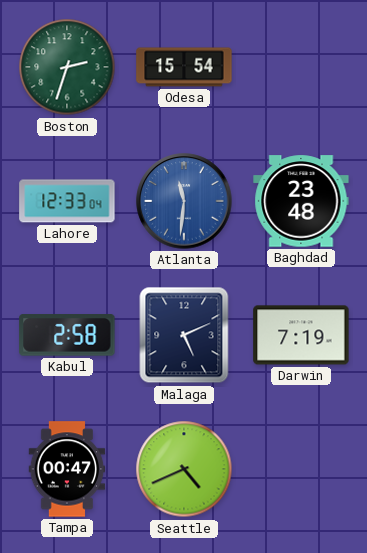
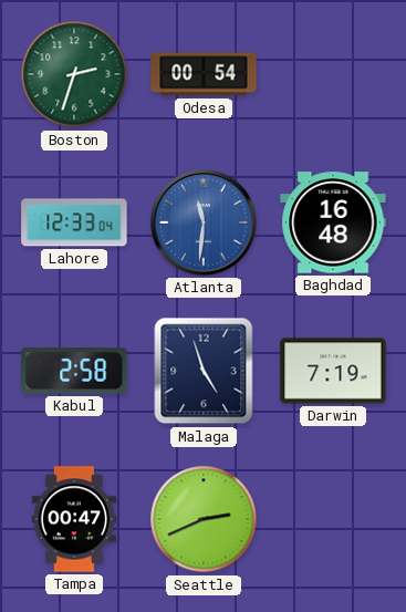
Odesa: 15:54 -> 00:54
Baghdad: 23:48 -> 16:48
Malaga: 5:11 -> 4:57
Seattle: 4:41 -> 2:41
